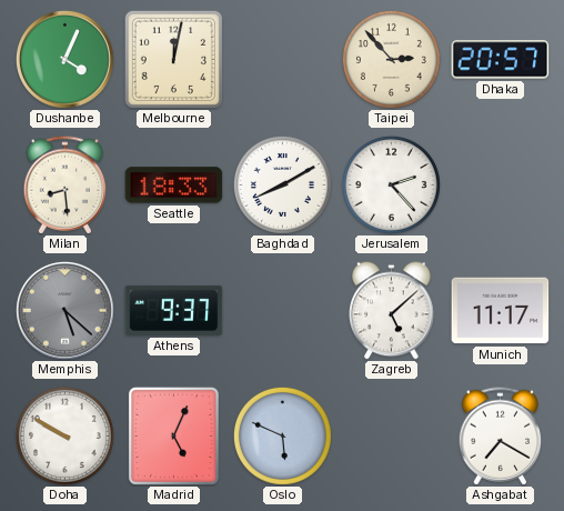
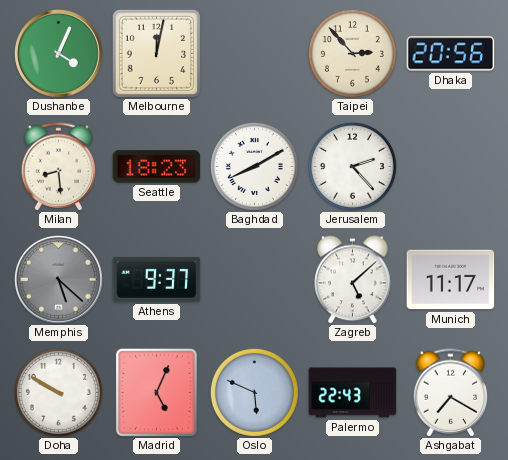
Dhaka: 20:57 -> 20:56
Seattle: 18:33 -> 18:23
Palermo: none -> 22:43
